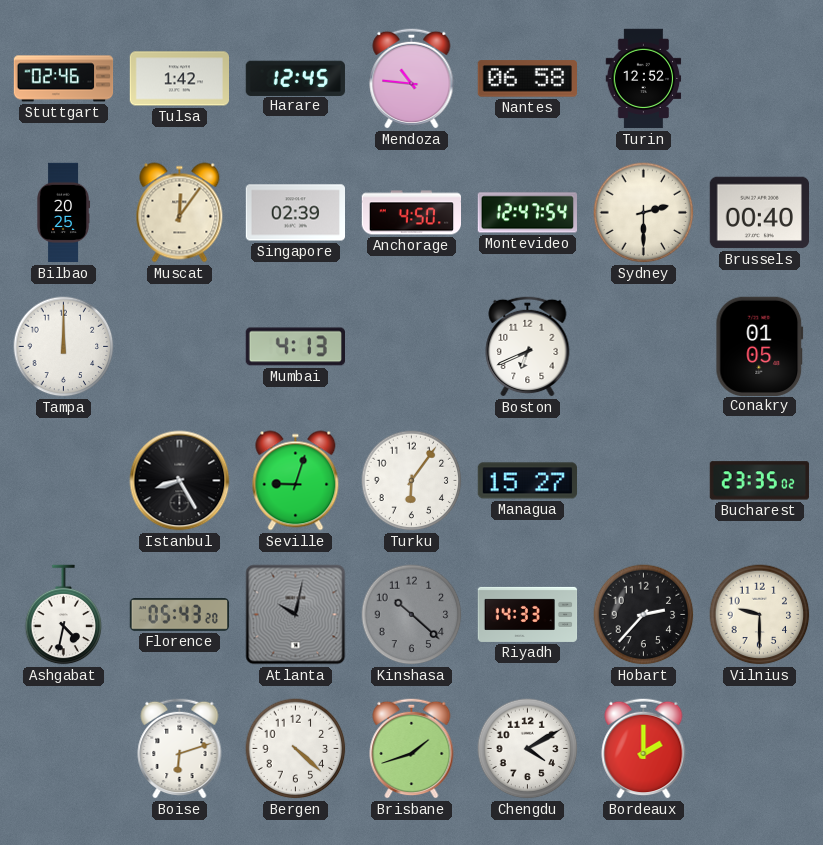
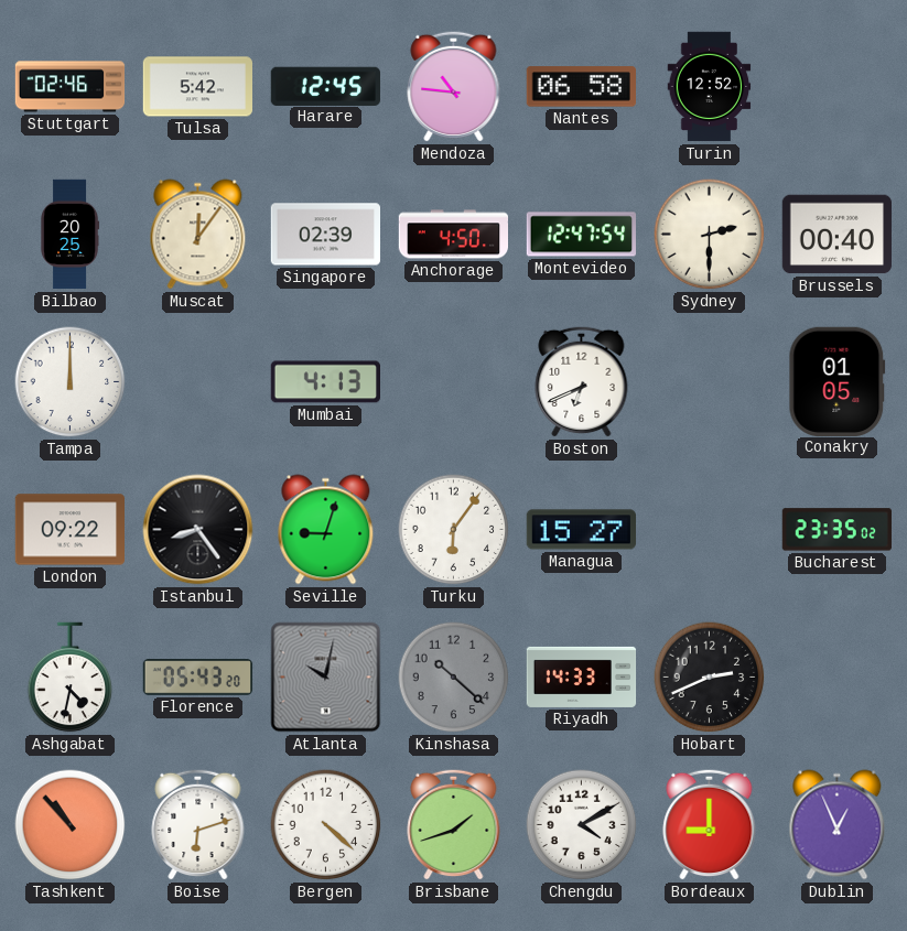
Tulsa: 1:42 -> 5:42
London: none -> 09:22
Istanbul: 8:25 -> 8:24
Hobart: 2:37 -> 2:41
Vilnius: 9:30 -> none
Tashkent: none -> 10:53
Bordeaux: 2:00 -> 9:00
Dublin: none -> 12:56
